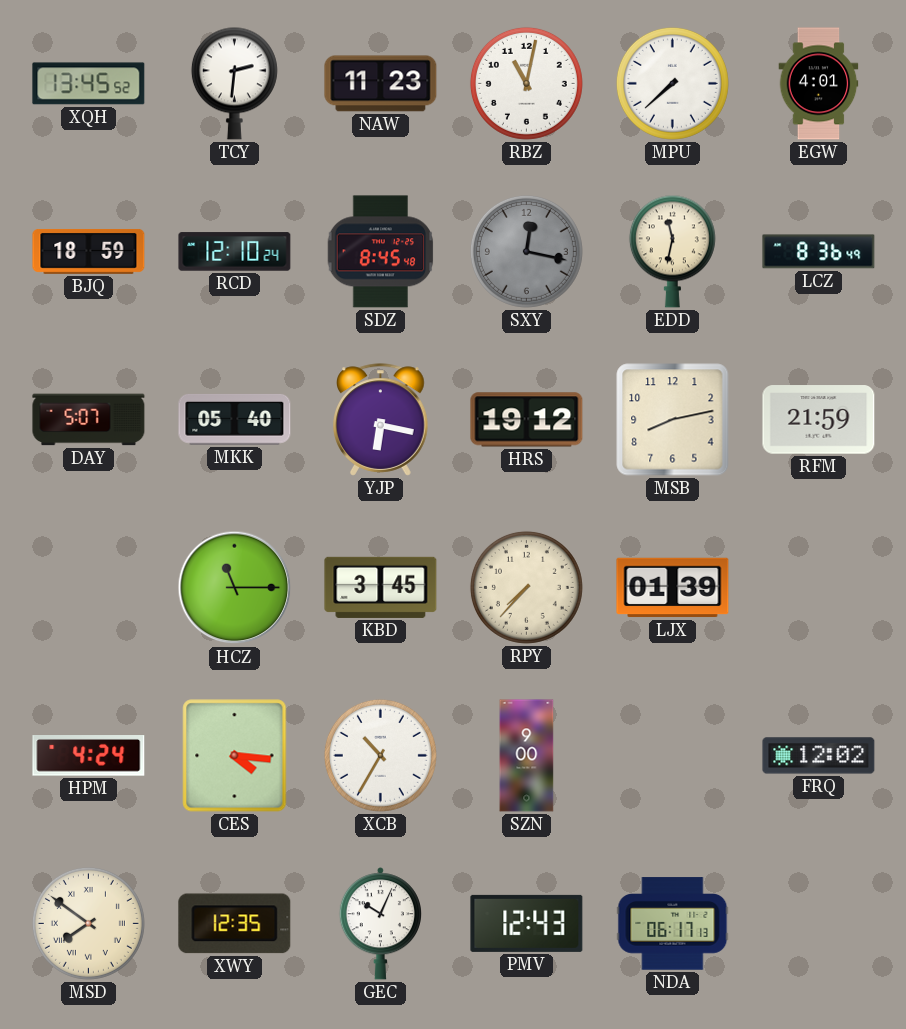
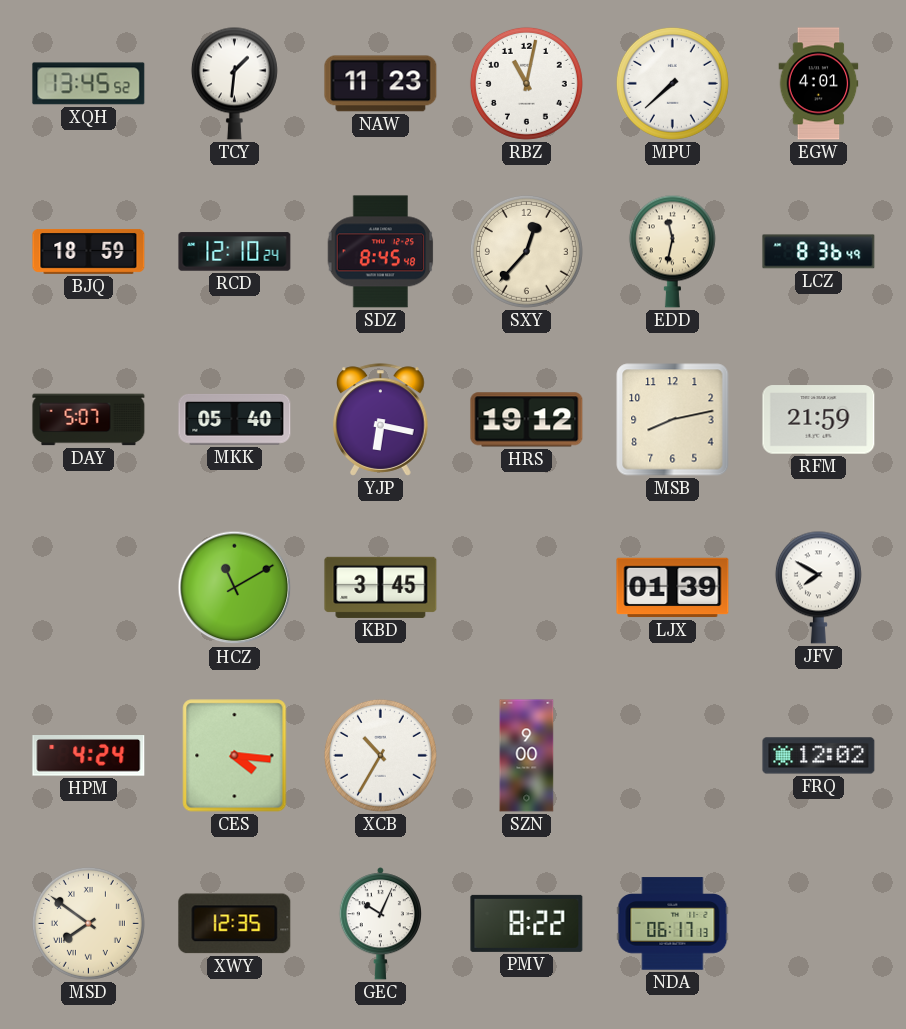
TCY: 2:31 -> 1:31
SXY: 12:17 -> 12:37
SXY dial: grey -> cream
HCZ: 11:15 -> 11:10
RPY: 7:37 -> none
JFV: none -> 7:50
PMV: 12:43 -> 8:22
